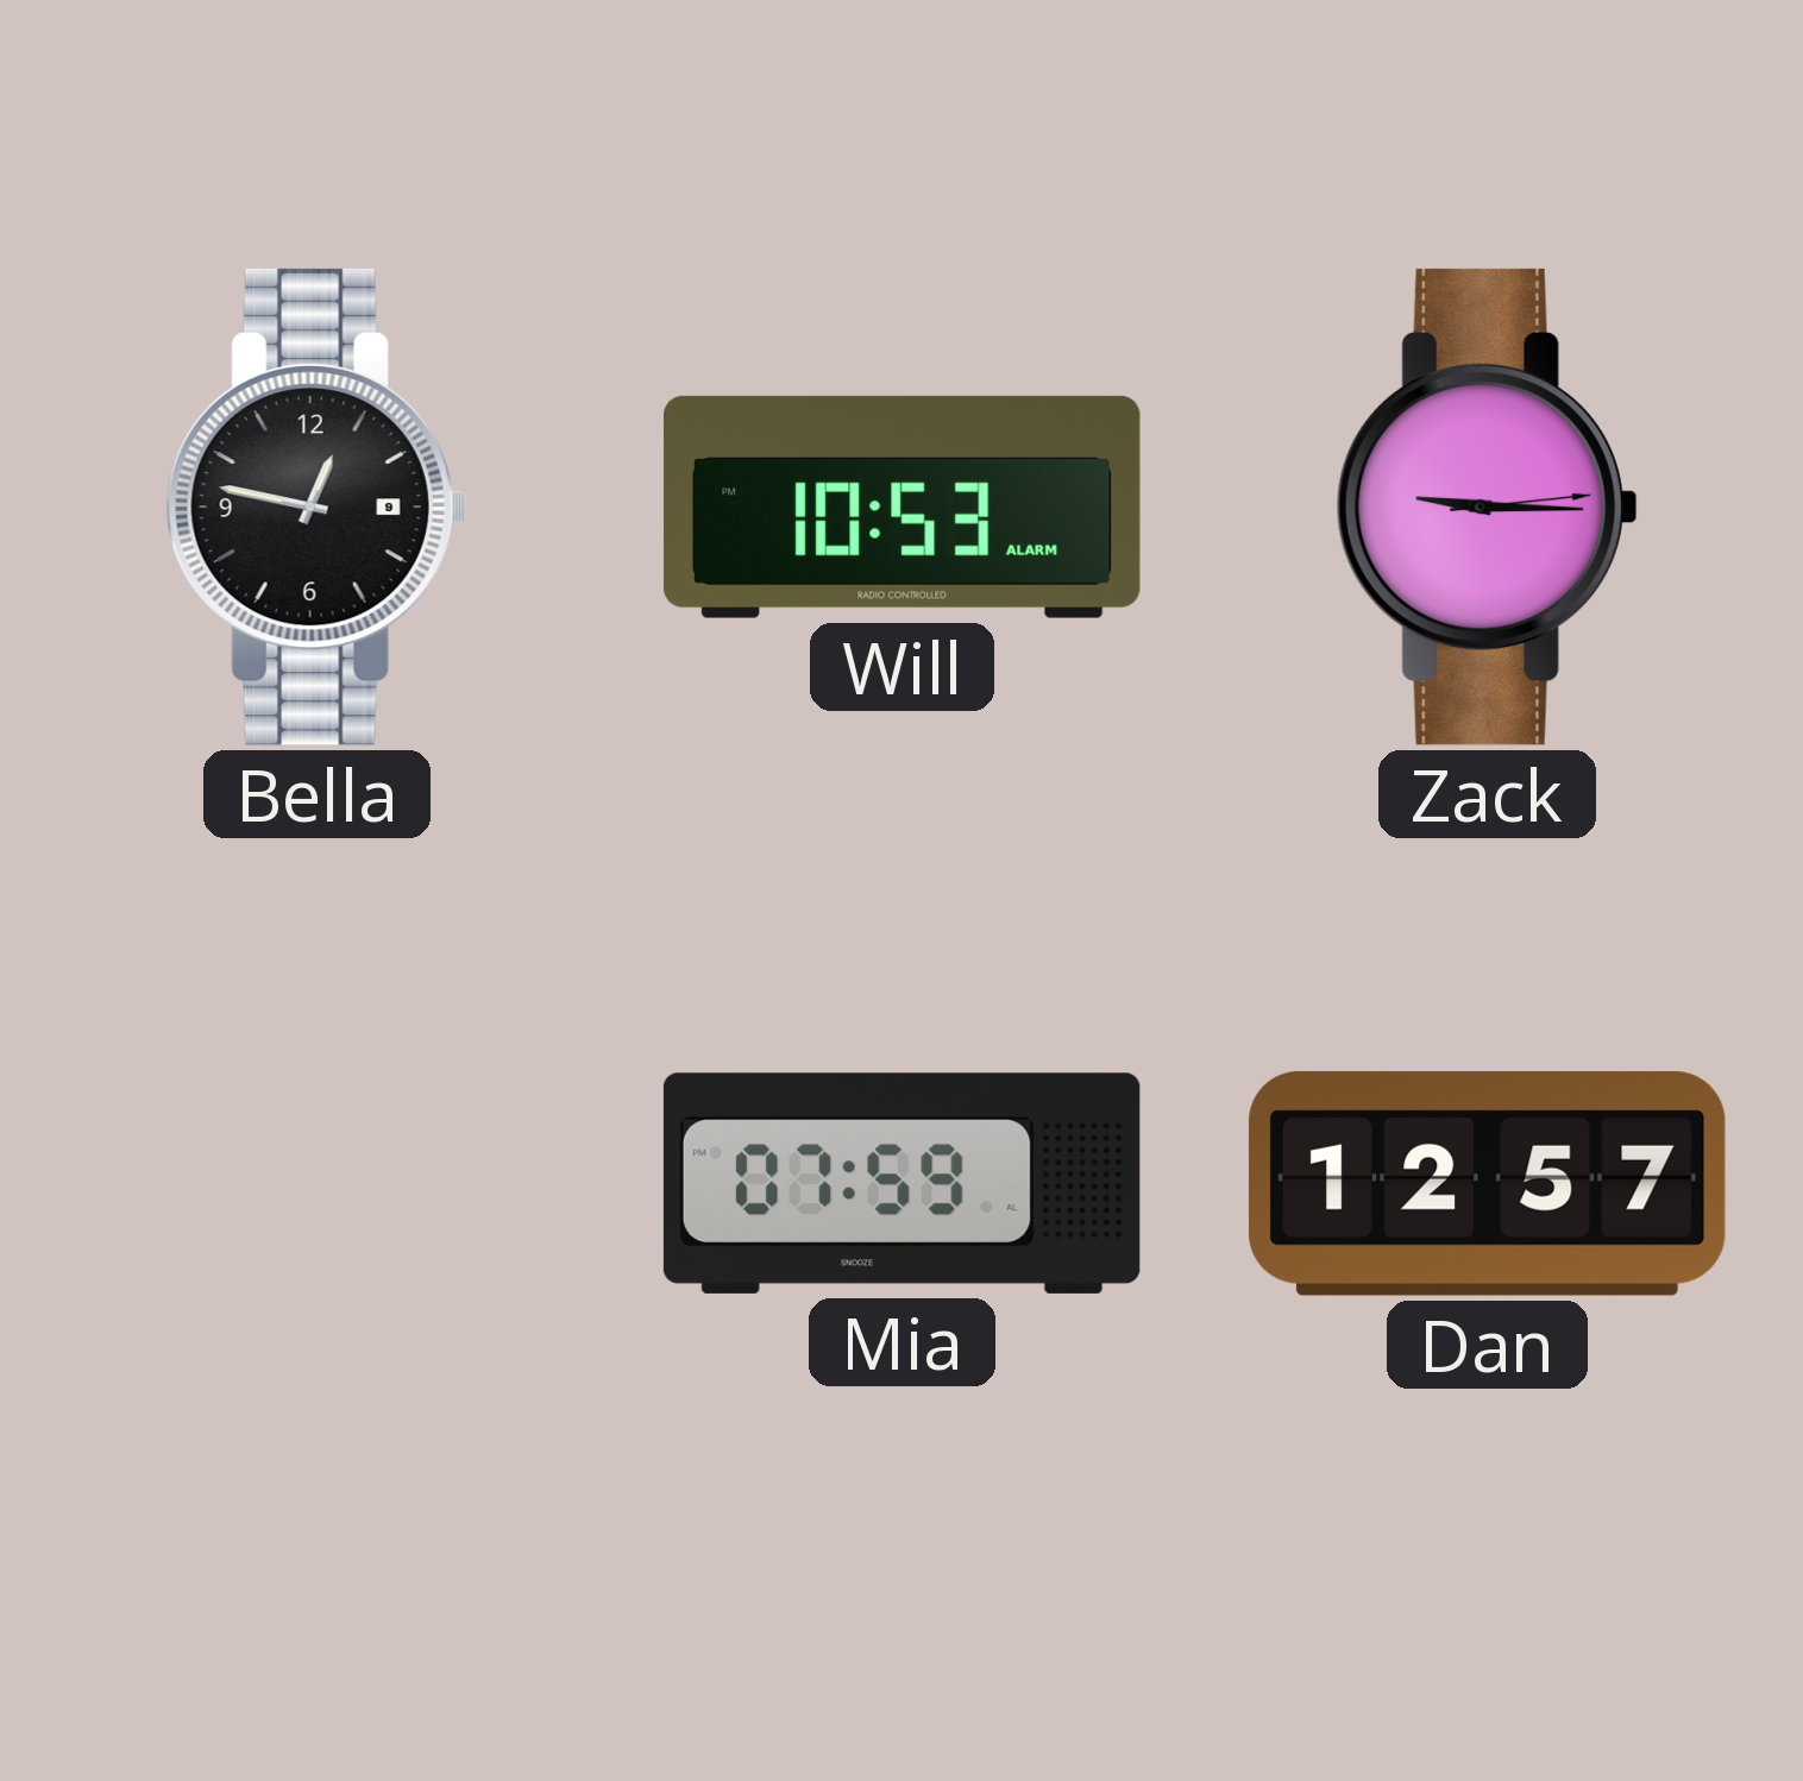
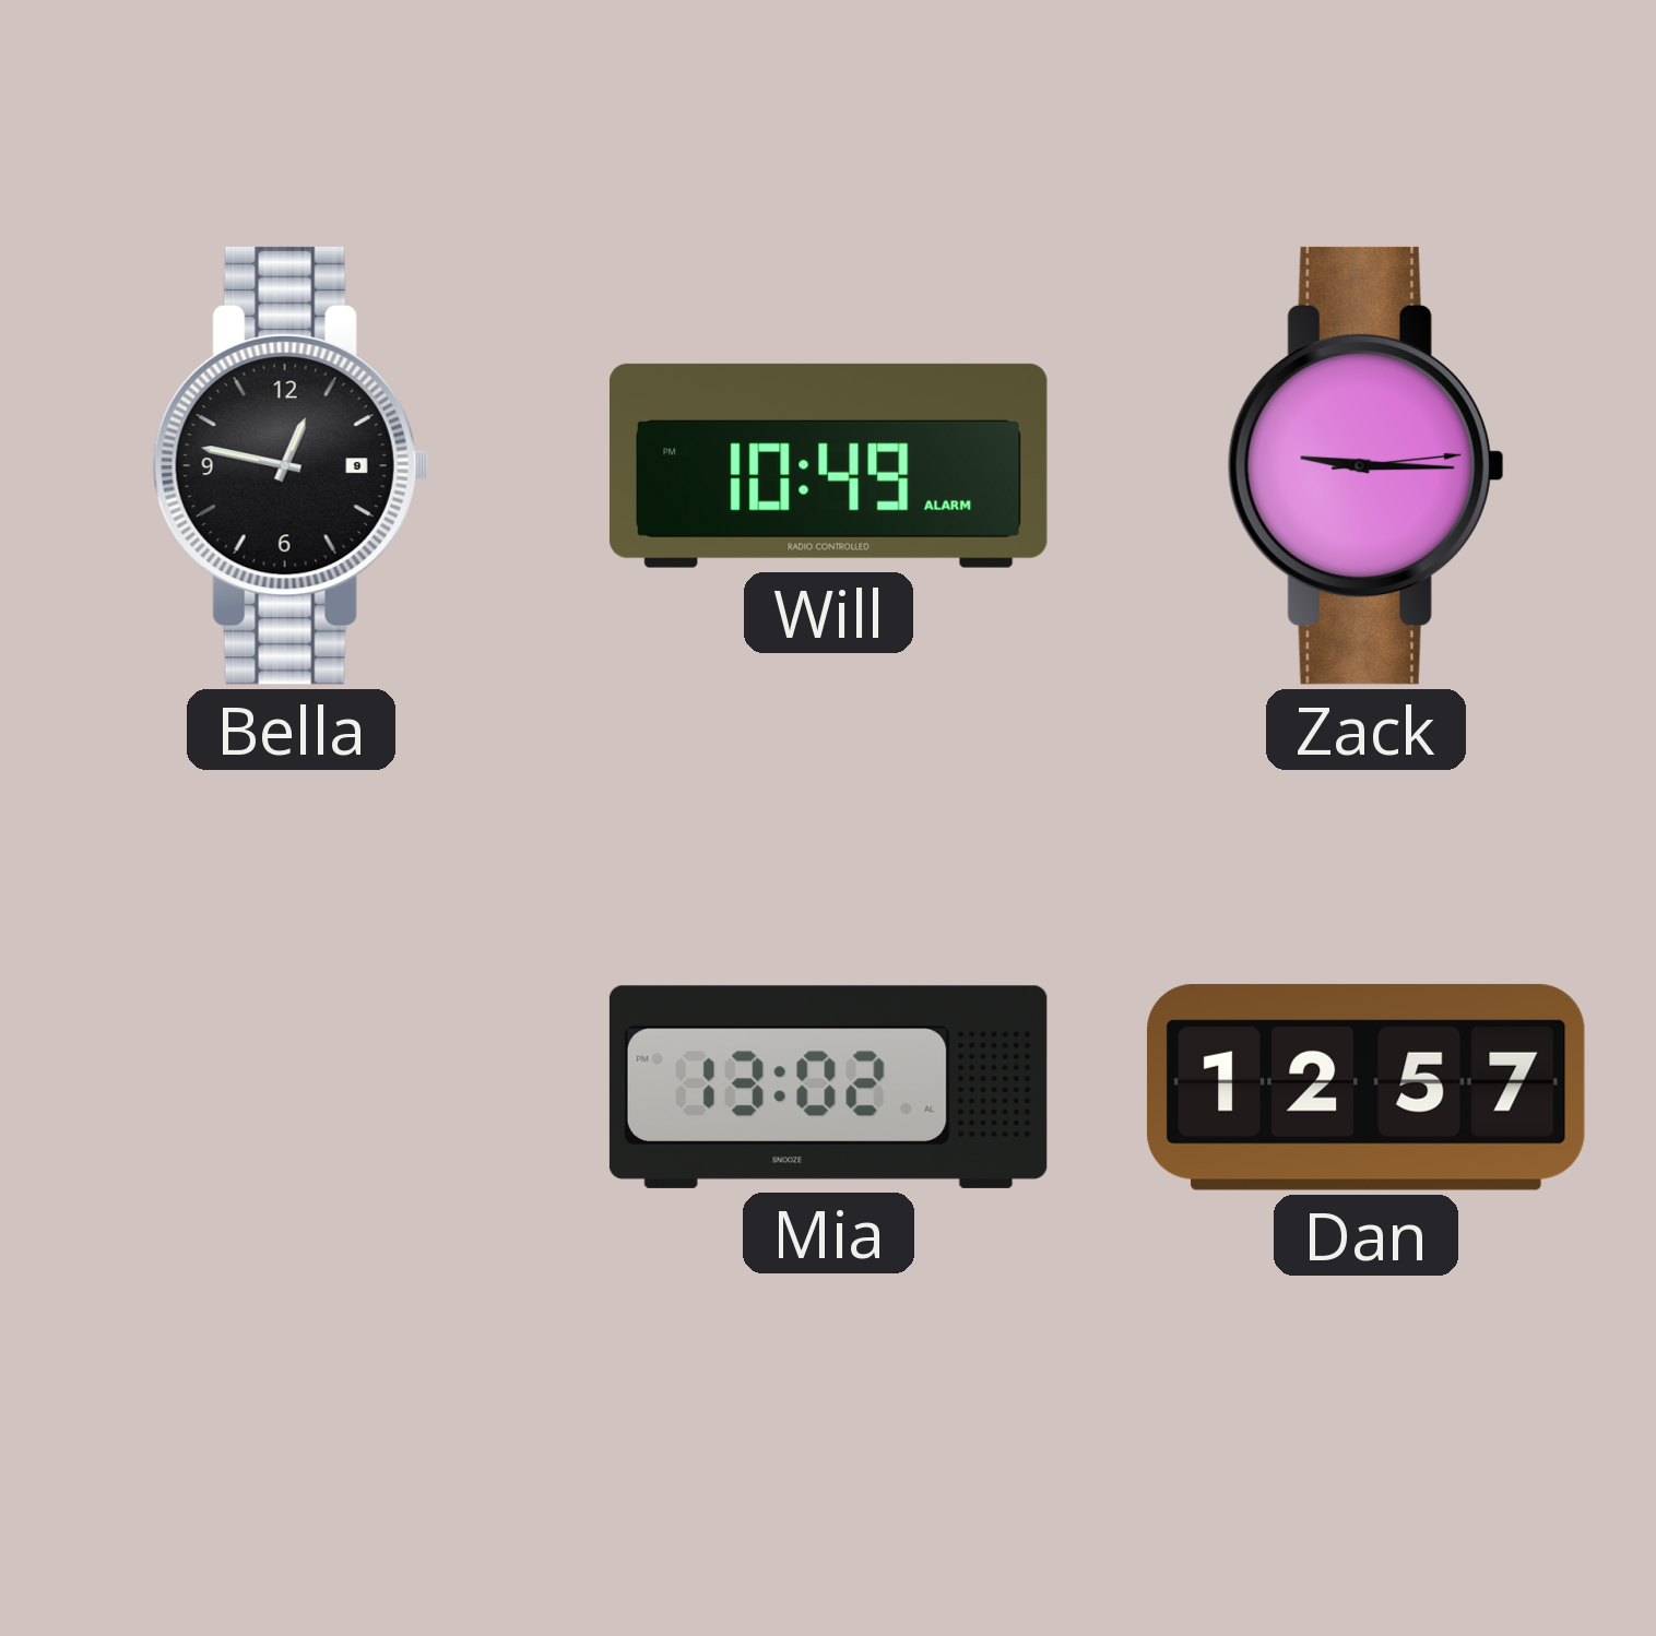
Will: 10:53 -> 10:49
Mia: 07:59 -> 13:02
